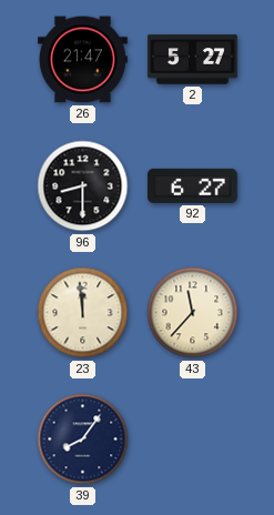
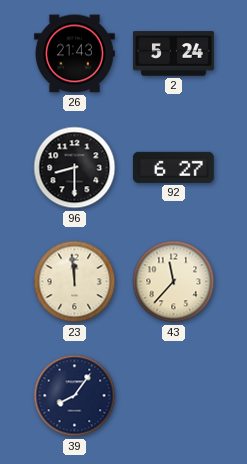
26: 21:47 -> 21:43
2: 5:27 -> 5:24
